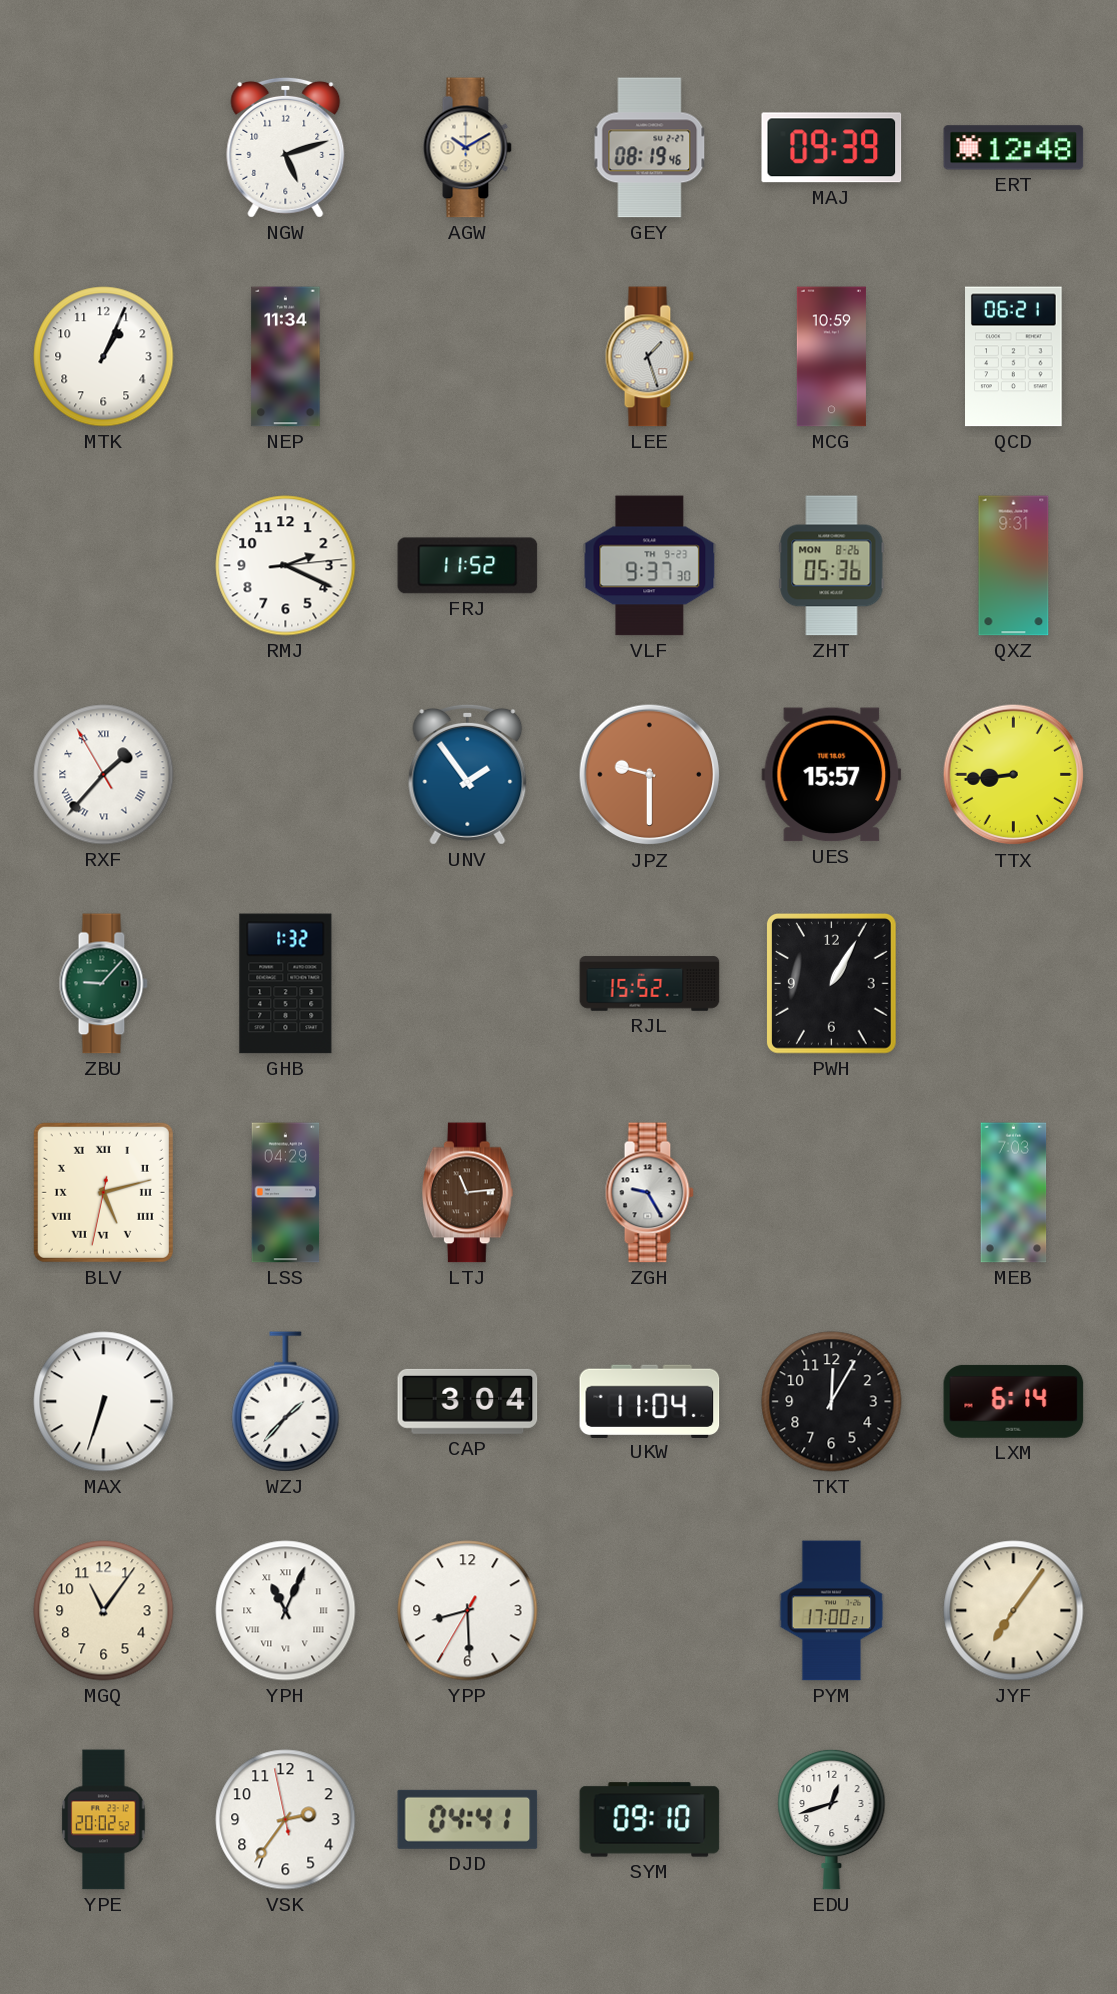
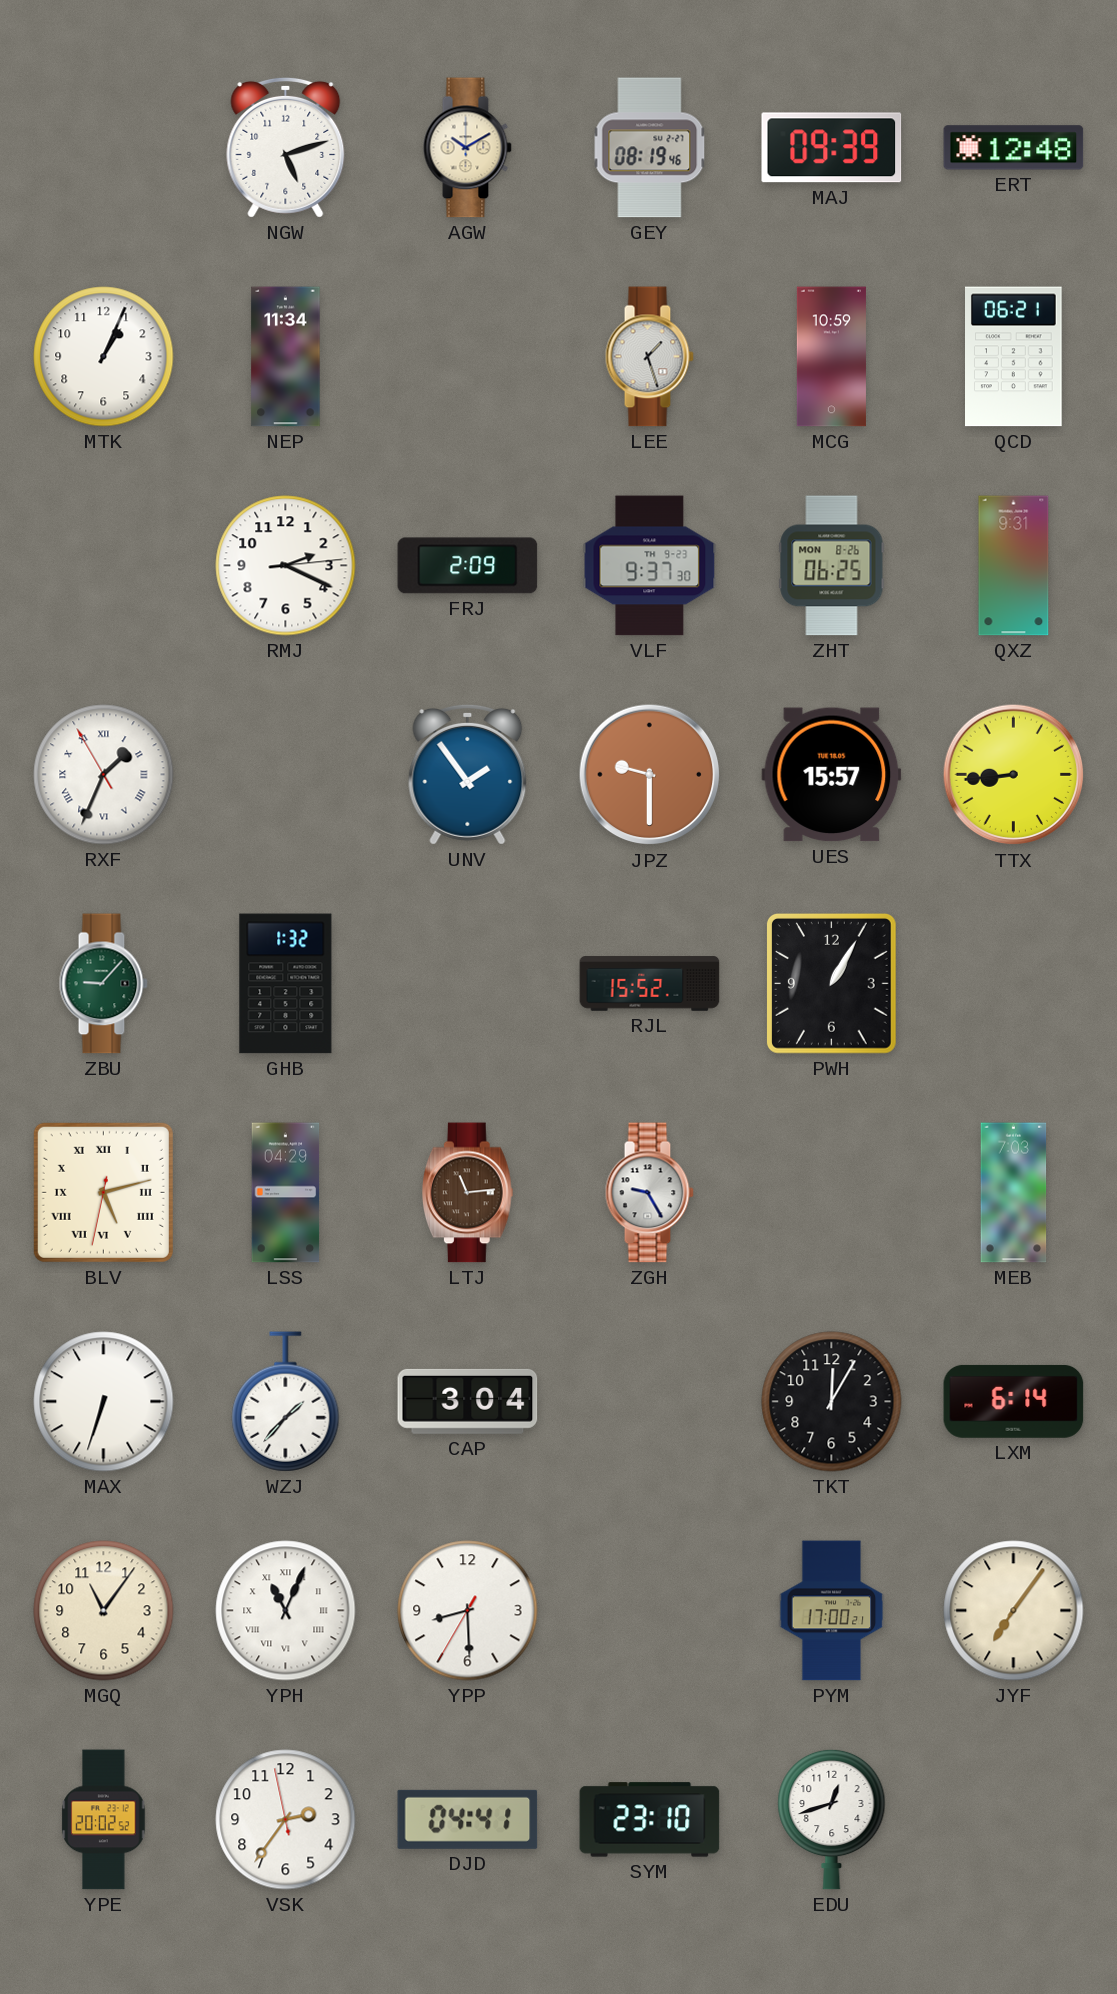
FRJ: 11:52 -> 2:09
ZHT: 05:36 -> 06:25
RXF: 1:36 -> 1:33
UKW: 11:04 -> none
SYM: 09:10 -> 23:10
